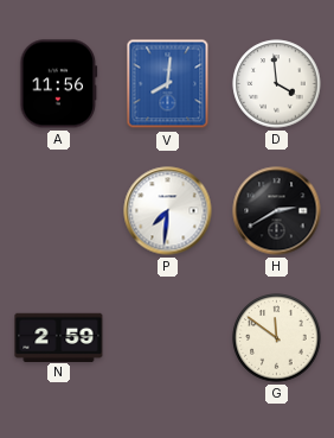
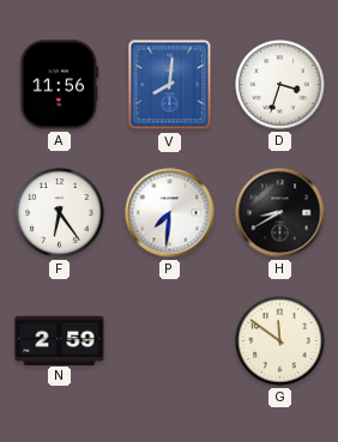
D: 3:59 -> 3:33
F: none -> 6:24
H: 2:40 -> 8:40
